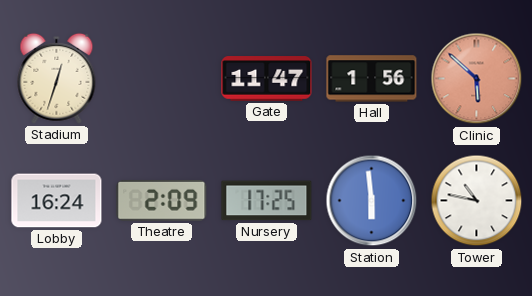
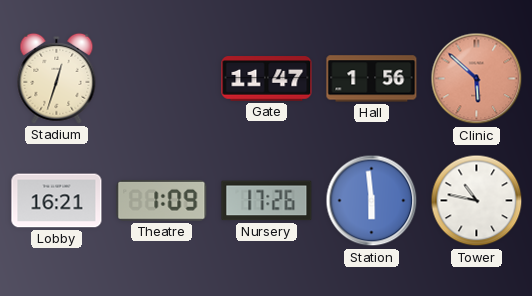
Lobby: 16:24 -> 16:21
Theatre: 2:09 -> 1:09
Nursery: 17:25 -> 17:26
